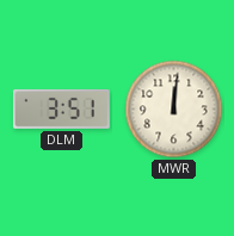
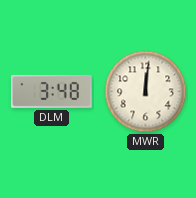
DLM: 3:51 -> 3:48
